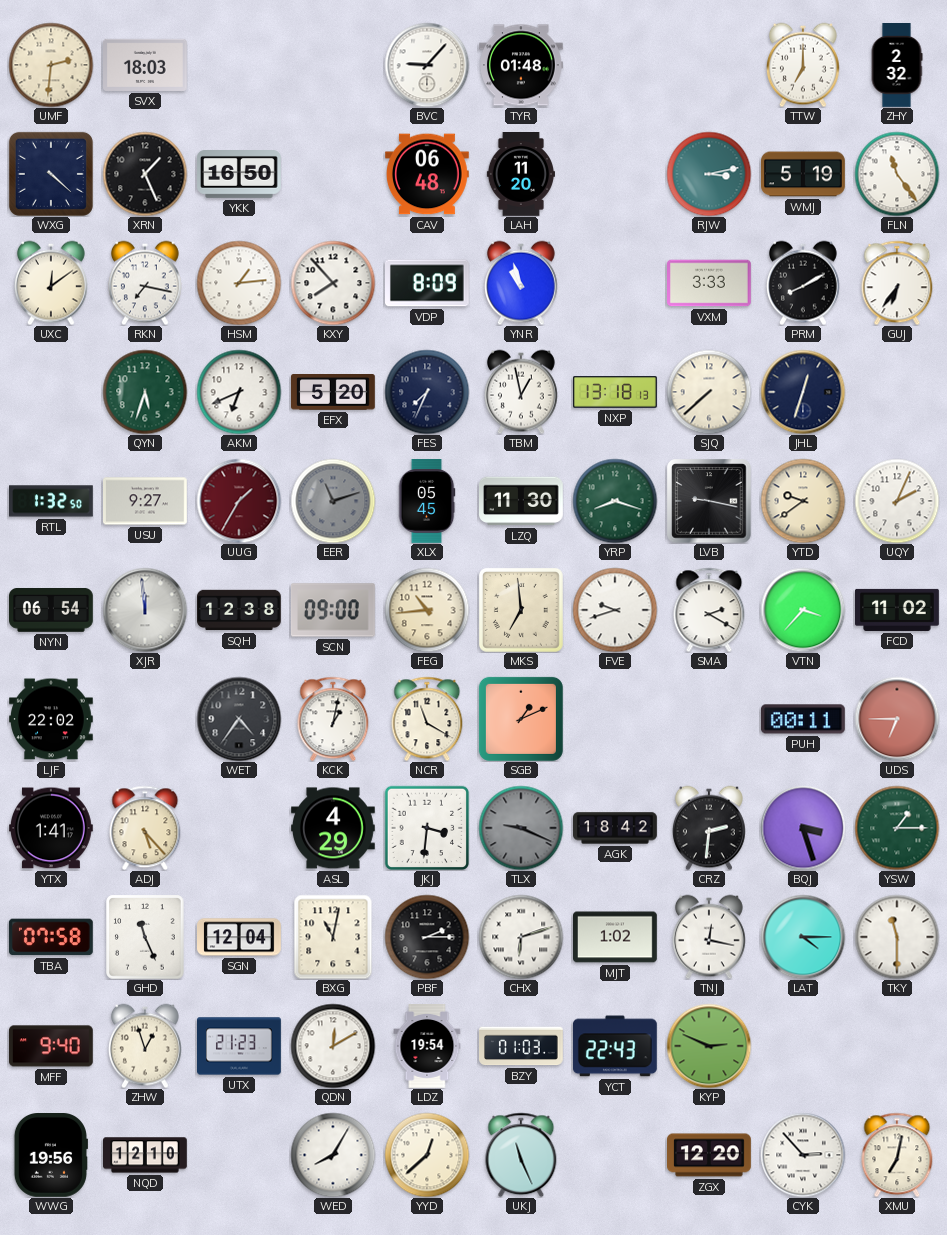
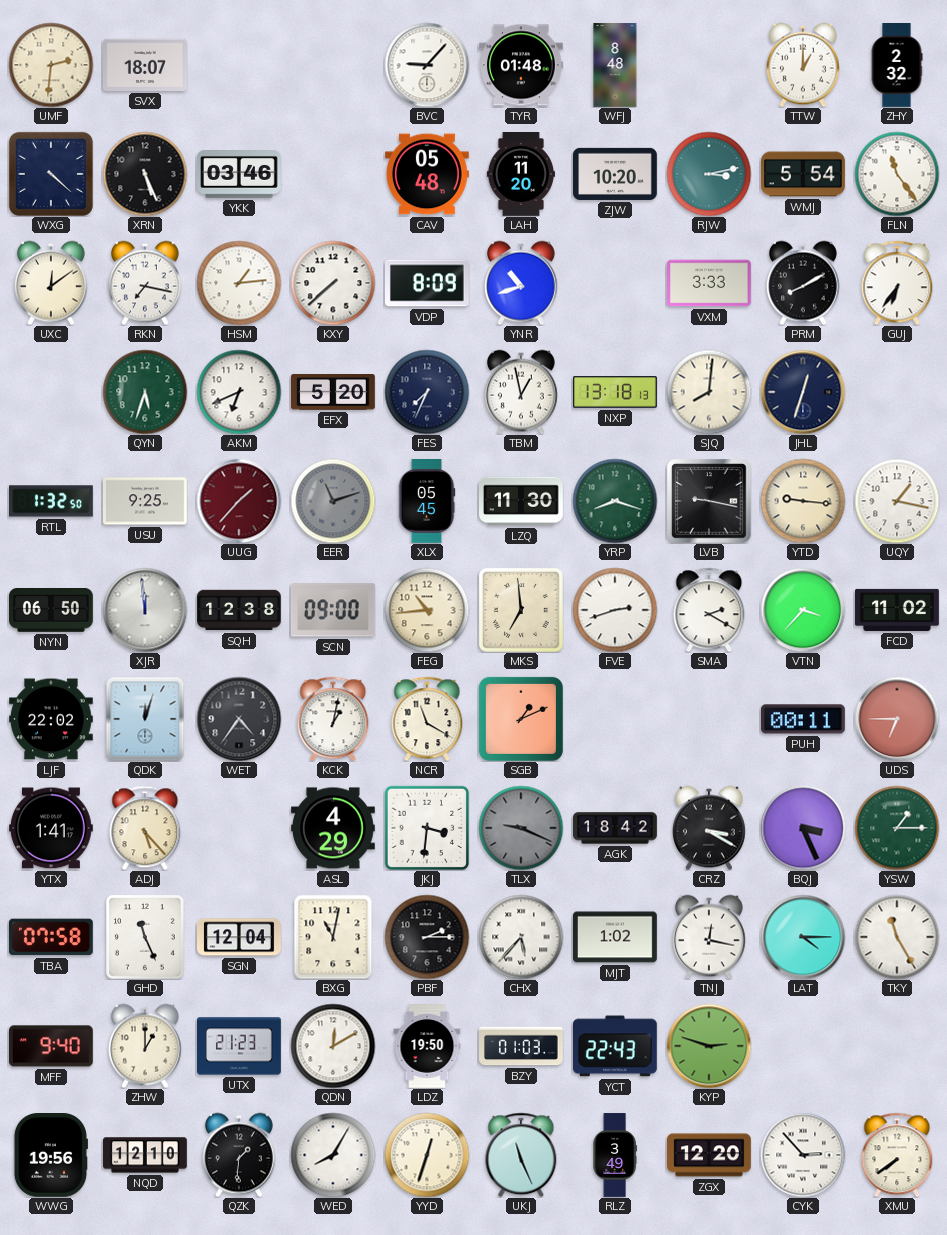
SVX: 18:03 -> 18:07
WFJ: none -> 8:48
TTW: 7:00 -> 1:00
XRN: 1:26 -> 5:26
YKK: 16:50 -> 03:46
CAV: 06:48 -> 05:48
ZJW: none -> 10:20
WMJ: 5:19 -> 5:54
KXY: 7:53 -> 7:38
YNR: 10:57 -> 10:42
SJQ: 7:38 -> 8:01
USU: 9:27 -> 9:25
UUG: 1:35 -> 1:37
YTD: 9:39 -> 9:16
UQY: 2:04 -> 1:17
NYN: 06:54 -> 06:50
FVE: 9:42 -> 2:42
QDK: none -> 12:03
CRZ: 2:31 -> 3:20
BQJ: 3:27 -> 3:26
CHX: 6:12 -> 5:37
TKY: 11:30 -> 11:25
ZHW: 12:57 -> 1:00
LDZ: 19:54 -> 19:50
KYP: 2:49 -> 2:48
QZK: none -> 1:31
YYD: 12:38 -> 12:33
RLZ: none -> 3:49
XMU: 7:02 -> 7:39
